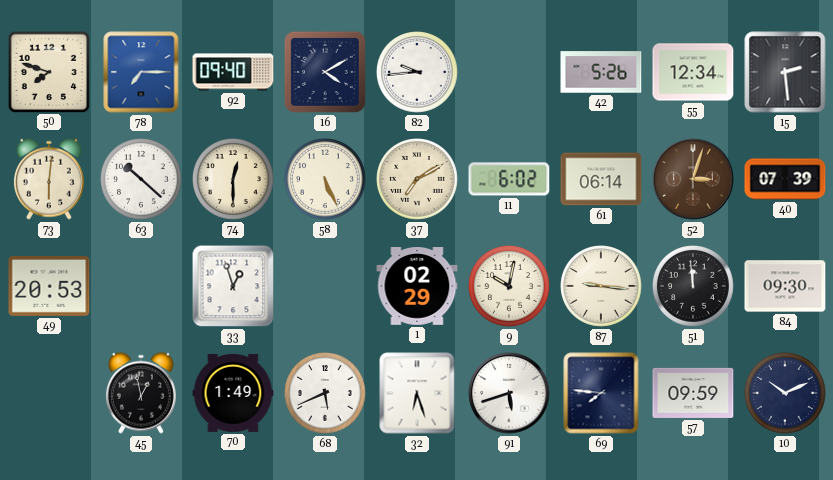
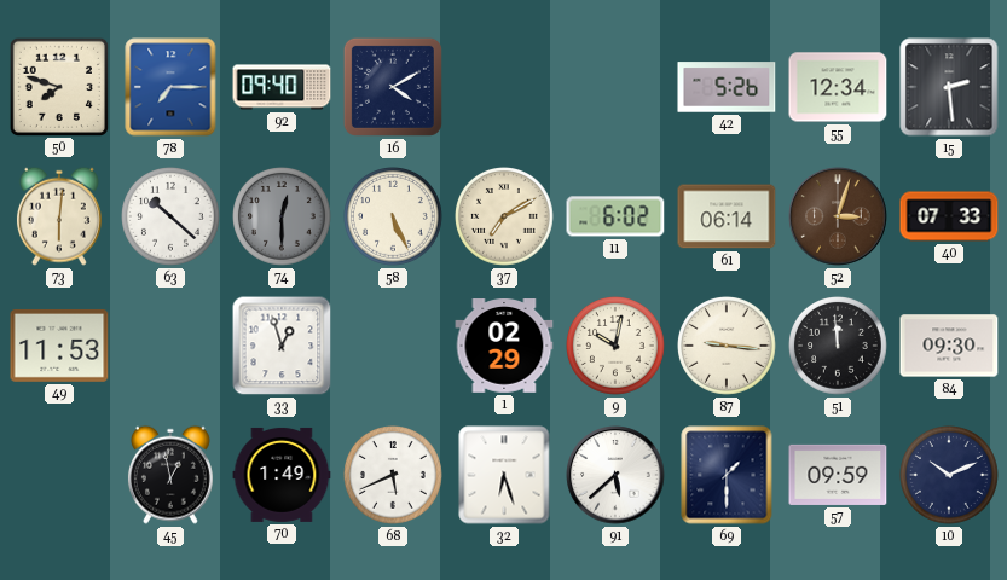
82: 9:44 -> none
74 dial: cream -> grey
40: 07:39 -> 07:33
49: 20:53 -> 11:53
91: 5:42 -> 5:38
69: 7:46 -> 1:30
